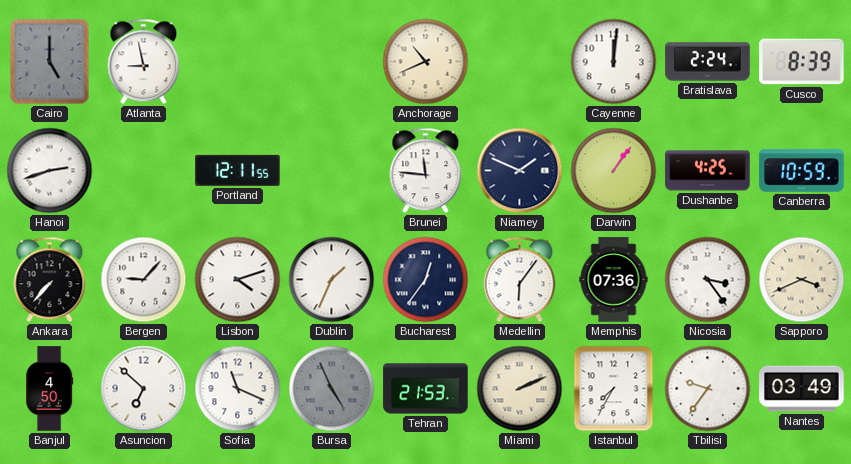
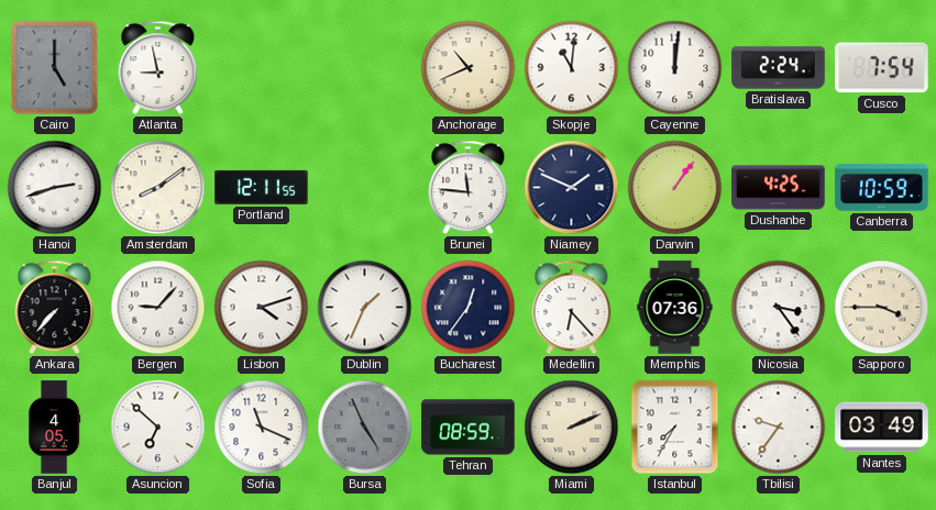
Skopje: none -> 11:01
Cusco: 8:39 -> 7:54
Amsterdam: none -> 8:09
Medellin: 6:06 -> 6:23
Sapporo: 3:41 -> 3:45
Banjul: 4:50 -> 4:05
Tehran: 21:53 -> 08:59
